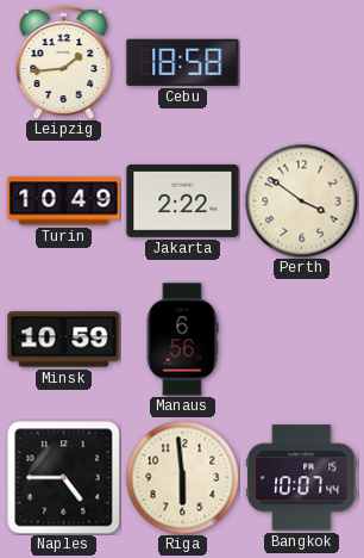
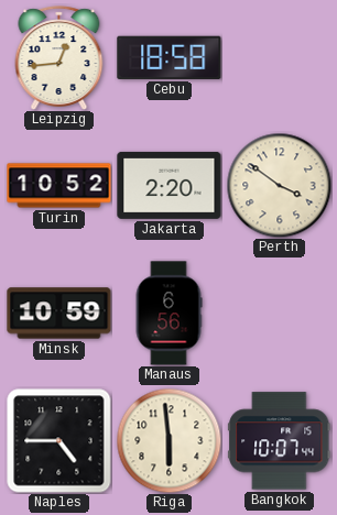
Leipzig: 1:44 -> 12:44
Turin: 10:49 -> 10:52
Jakarta: 2:22 -> 2:20
